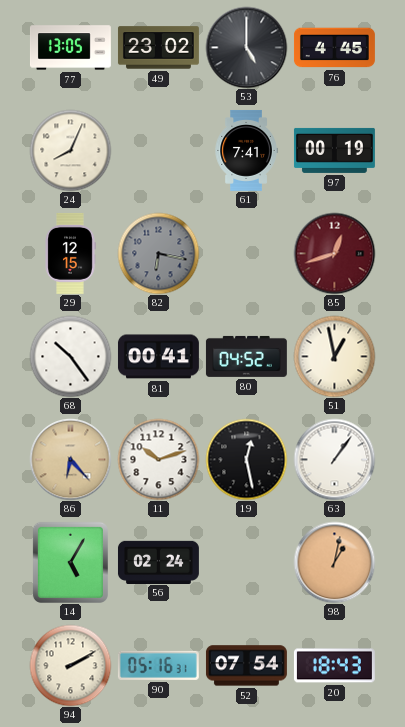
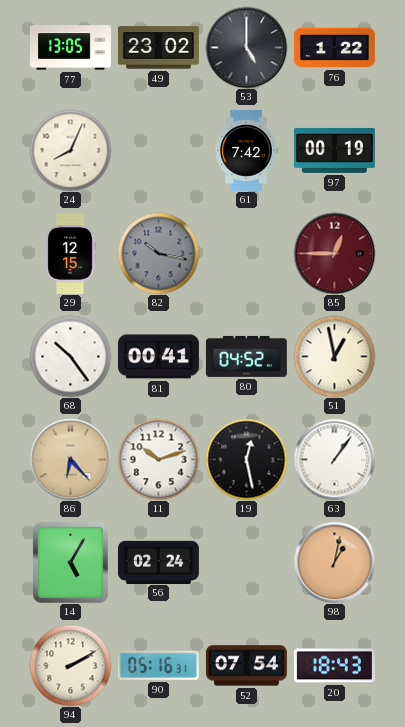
76: 4:45 -> 1:22
61: 7:41 -> 7:42
82: 6:17 -> 10:17
85: 12:42 -> 12:45
